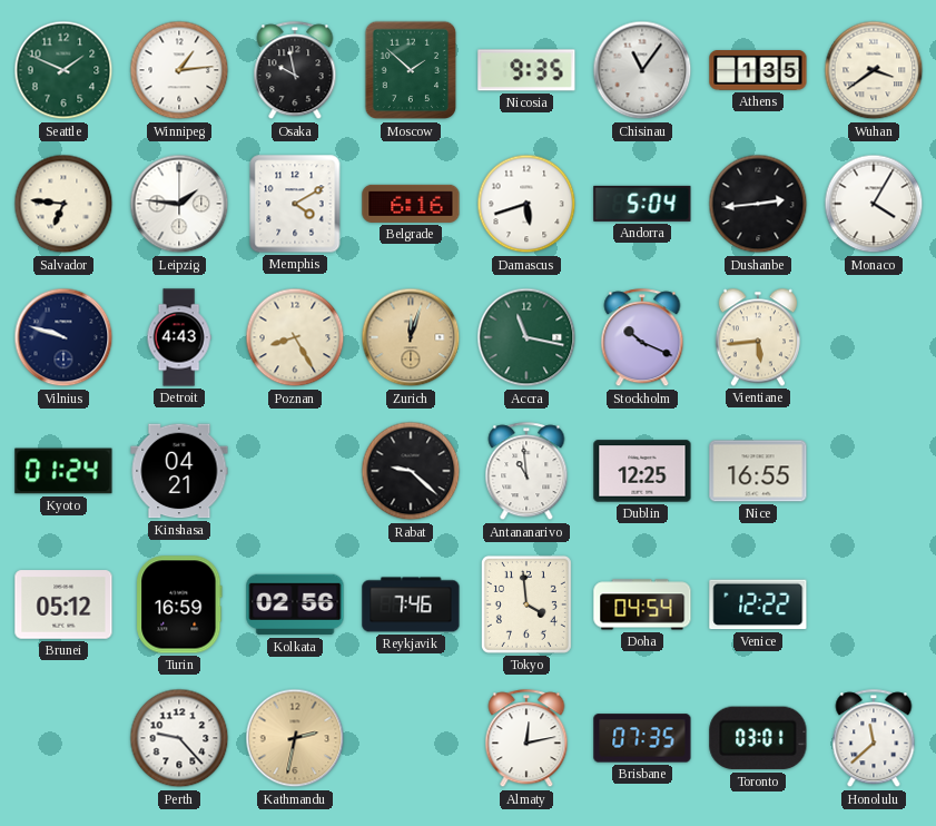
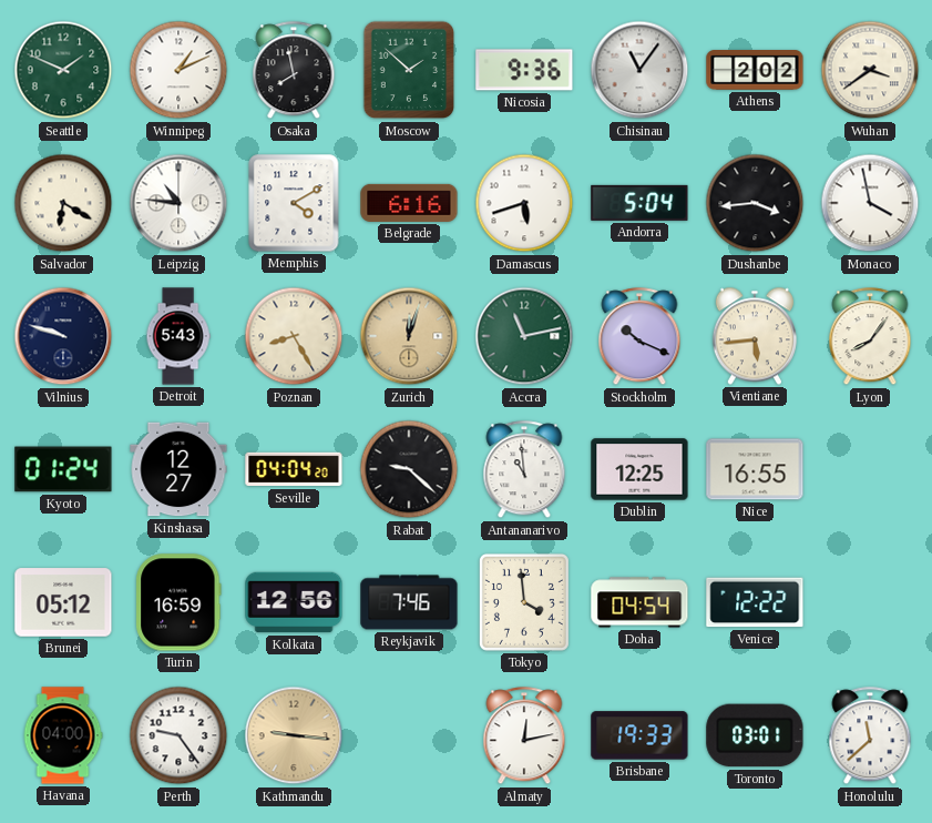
Winnipeg: 1:14 -> 1:11
Osaka: 9:58 -> 7:58
Nicosia: 9:35 -> 9:36
Athens: 1:35 -> 2:02
Salvador: 6:46 -> 6:20
Leipzig: 1:46 -> 10:46
Dushanbe: 2:44 -> 3:44
Monaco: 4:05 -> 3:58
Detroit: 4:43 -> 5:43
Accra: 11:17 -> 11:13
Lyon: none -> 8:06
Kinshasa: 04:21 -> 12:27
Seville: none -> 04:04
Kolkata: 02:56 -> 12:56
Havana: none -> 04:00
Perth: 9:23 -> 9:24
Kathmandu: 2:32 -> 9:16
Brisbane: 07:35 -> 19:33
